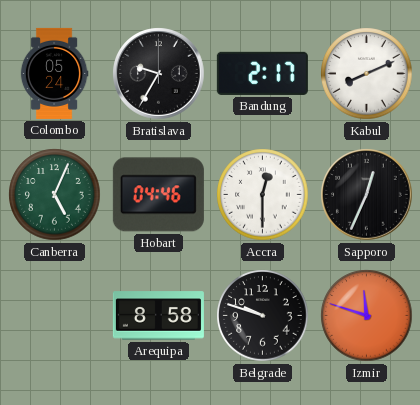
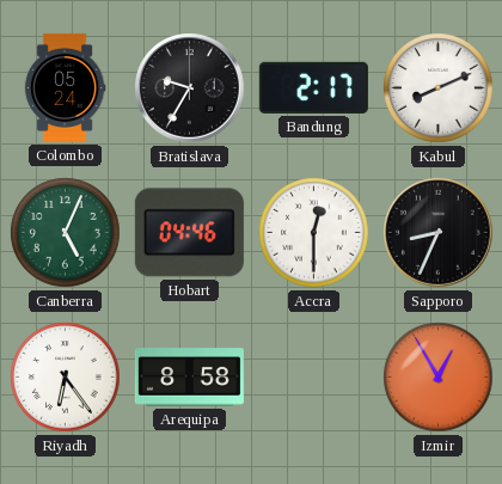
Sapporo: 12:34 -> 8:34
Riyadh: none -> 6:24
Belgrade: 9:48 -> none
Izmir: 11:48 -> 12:55
